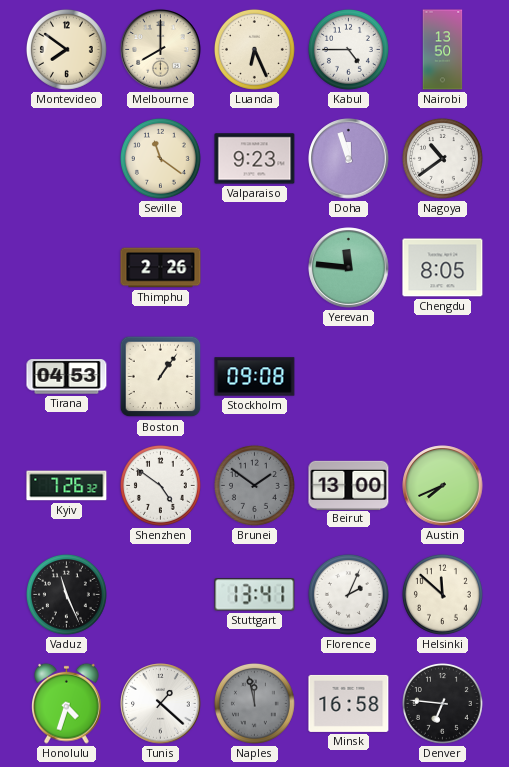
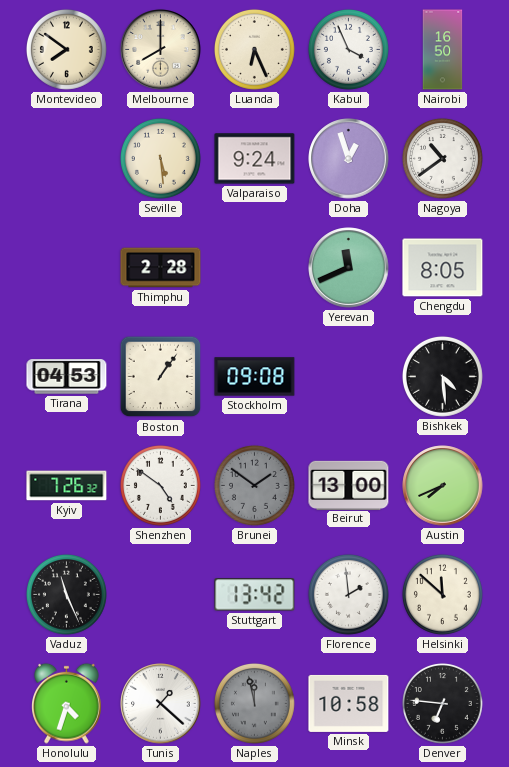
Kabul: 4:45 -> 3:56
Nairobi: 13:50 -> 16:50
Seville: 11:21 -> 5:29
Valparaiso: 9:23 -> 9:24
Doha: 11:57 -> 12:57
Thimphu: 2:26 -> 2:28
Yerevan: 11:46 -> 11:41
Bishkek: none -> 4:29
Stuttgart: 13:41 -> 13:42
Florence: 2:04 -> 1:59
Minsk: 16:58 -> 10:58
